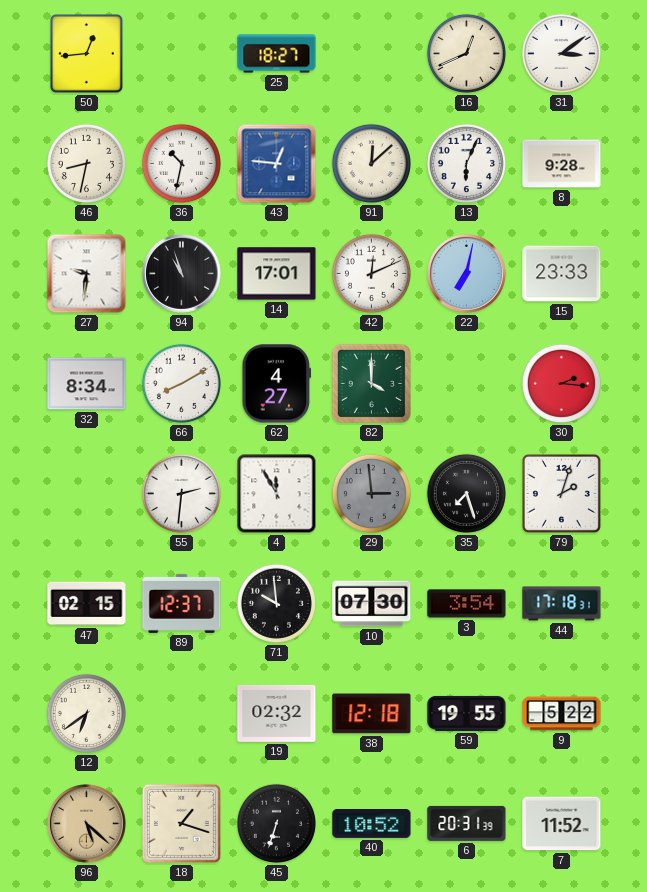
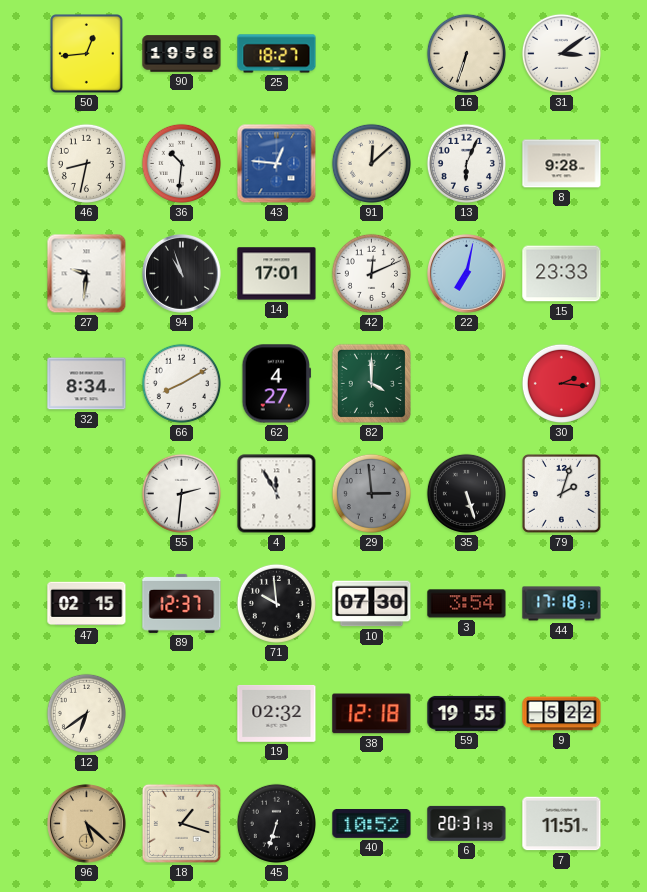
90: none -> 19:58
16: 12:41 -> 6:33
36: 10:32 -> 10:31
35: 7:27 -> 5:27
7: 11:52 -> 11:51
